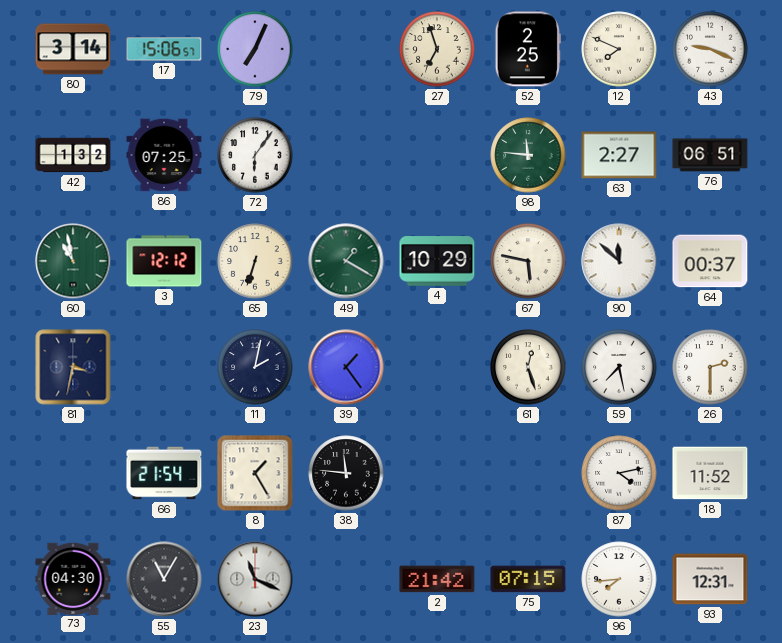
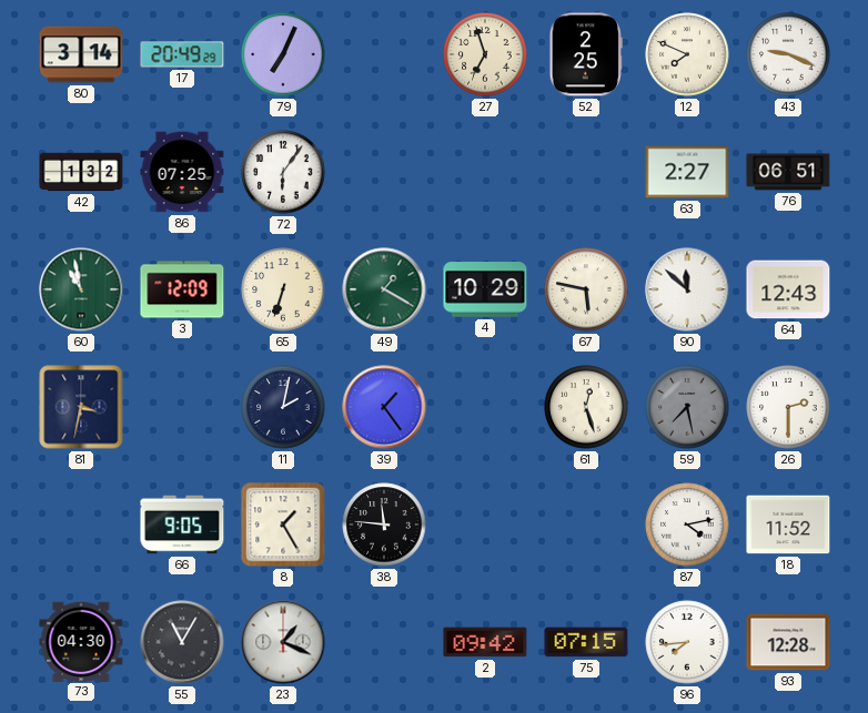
17: 15:06 -> 20:49
98: 11:46 -> none
3: 12:12 -> 12:09
64: 00:37 -> 12:43
59 dial: white -> grey
66: 21:54 -> 9:05
23: 11:19 -> 1:19
2: 21:42 -> 09:42
93: 12:31 -> 12:28
